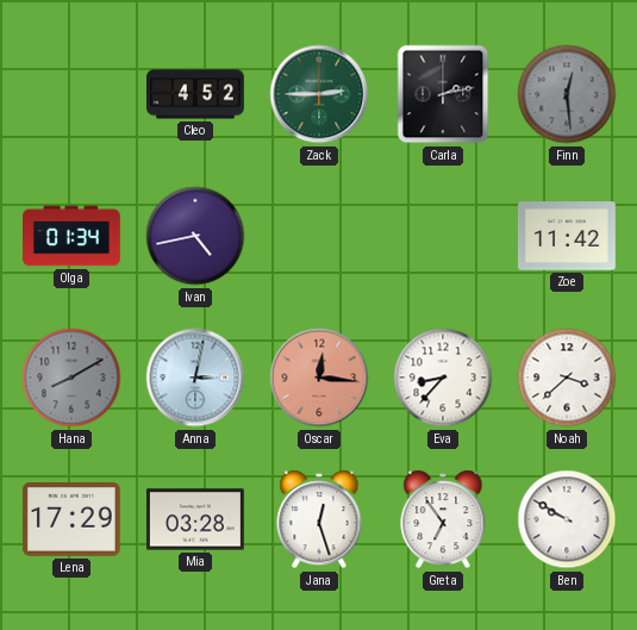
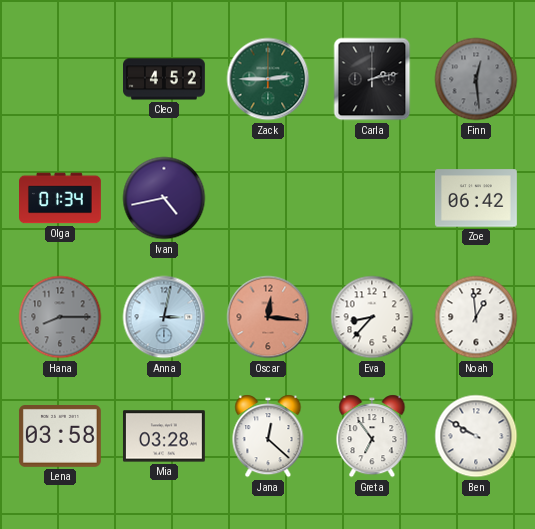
Zoe: 11:42 -> 06:42
Hana: 8:10 -> 8:15
Noah: 3:38 -> 12:59
Lena: 17:29 -> 03:58
Jana: 12:27 -> 12:22
